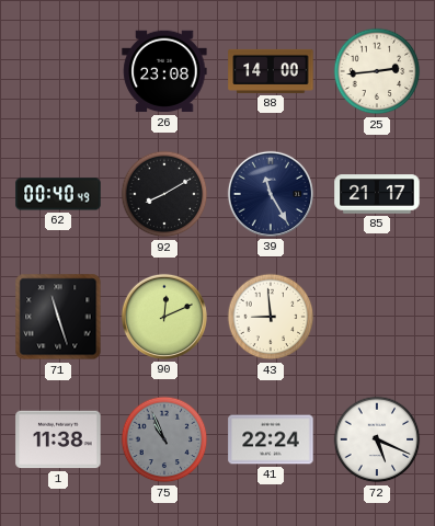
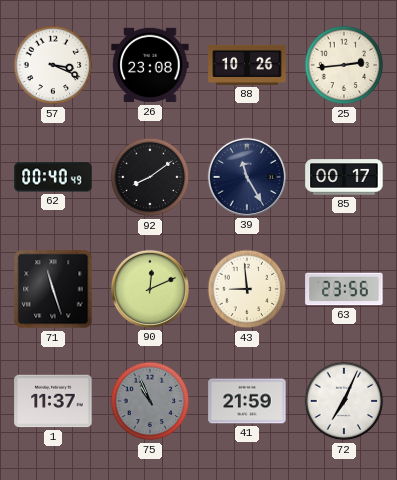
57: none -> 3:19
88: 14:00 -> 10:26
92: 8:10 -> 8:09
85: 21:17 -> 00:17
63: none -> 23:56
1: 11:38 -> 11:37
41: 22:24 -> 21:59
72: 5:19 -> 7:04
